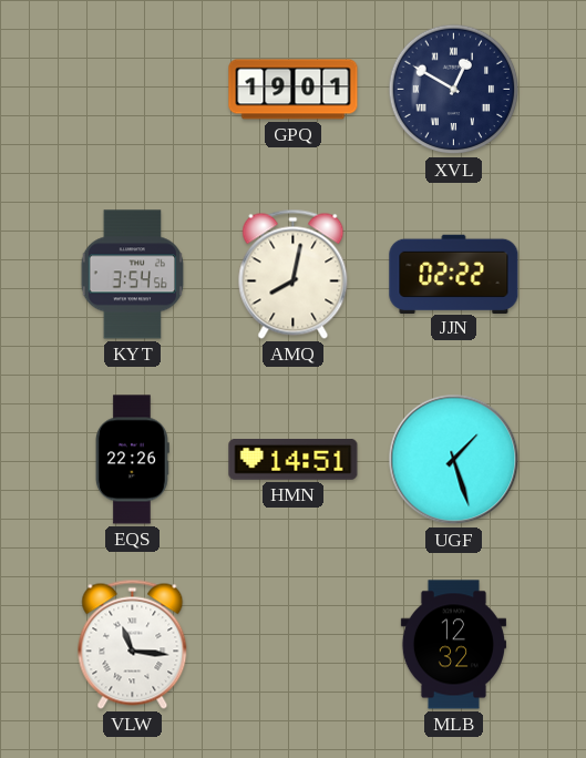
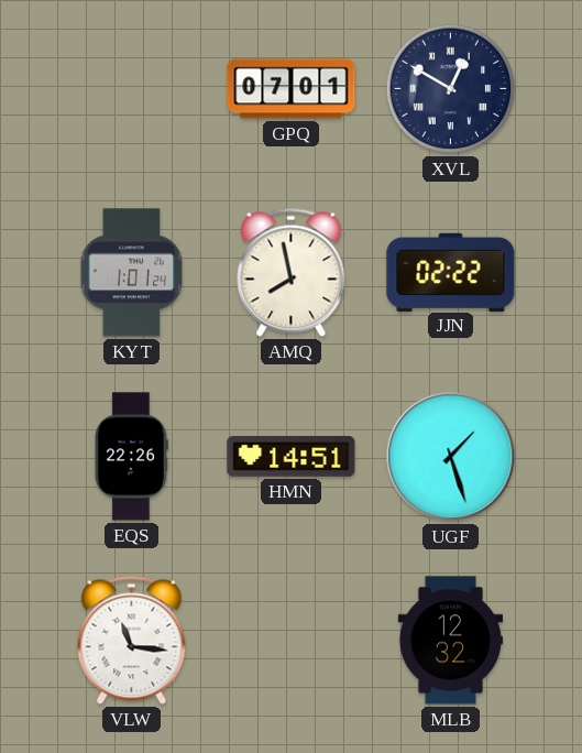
GPQ: 19:01 -> 07:01
KYT: 3:54 -> 1:01
AMQ: 8:02 -> 7:58
